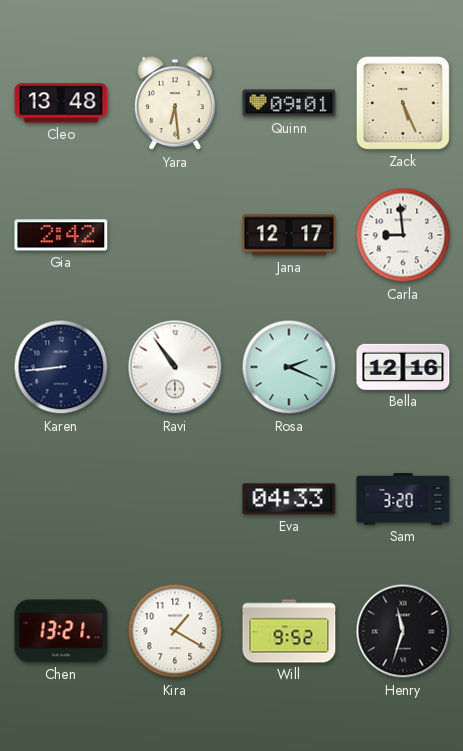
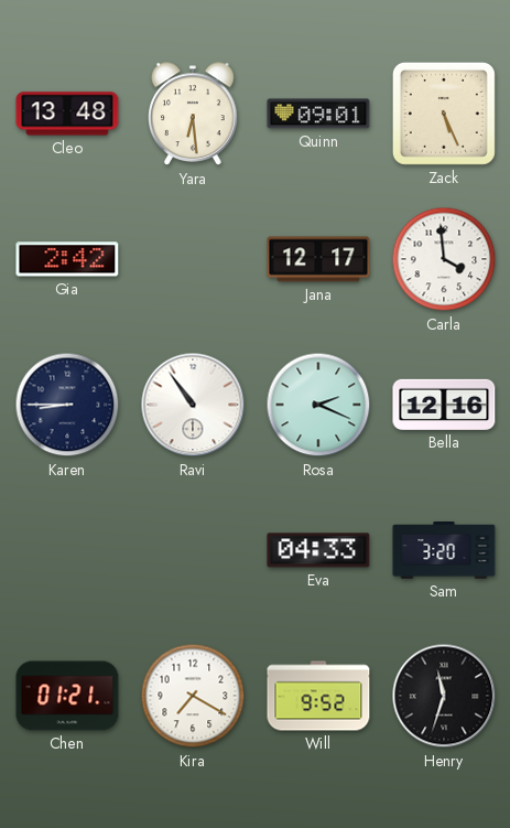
Carla: 8:59 -> 3:59
Karen: 8:44 -> 8:45
Chen: 13:21 -> 01:21
Kira: 1:20 -> 7:20
